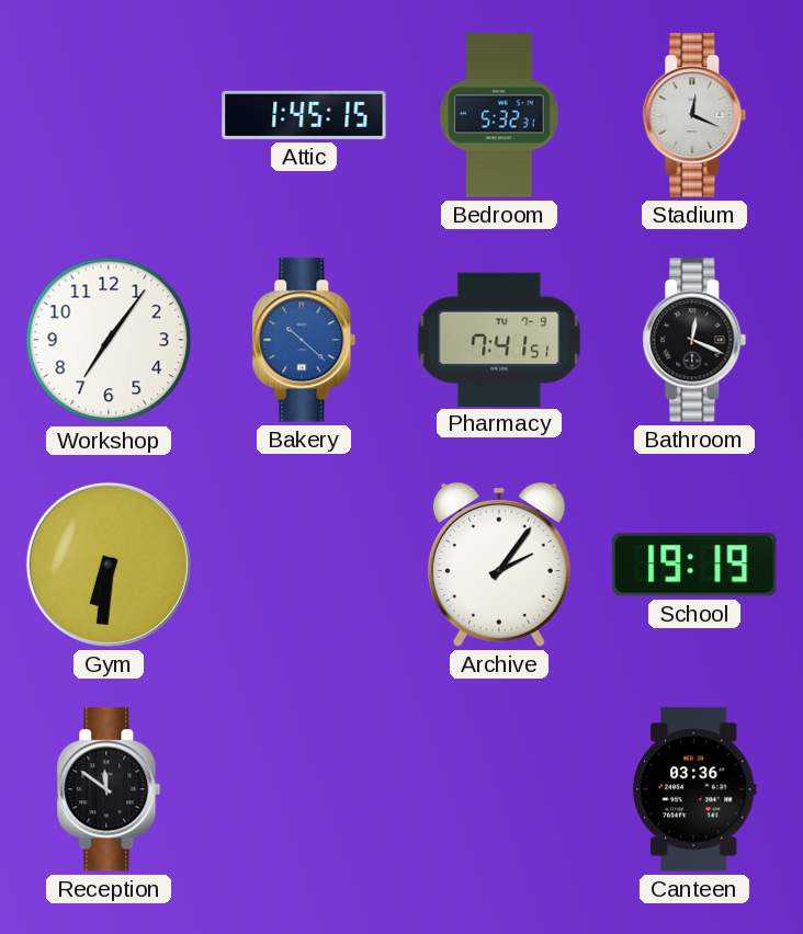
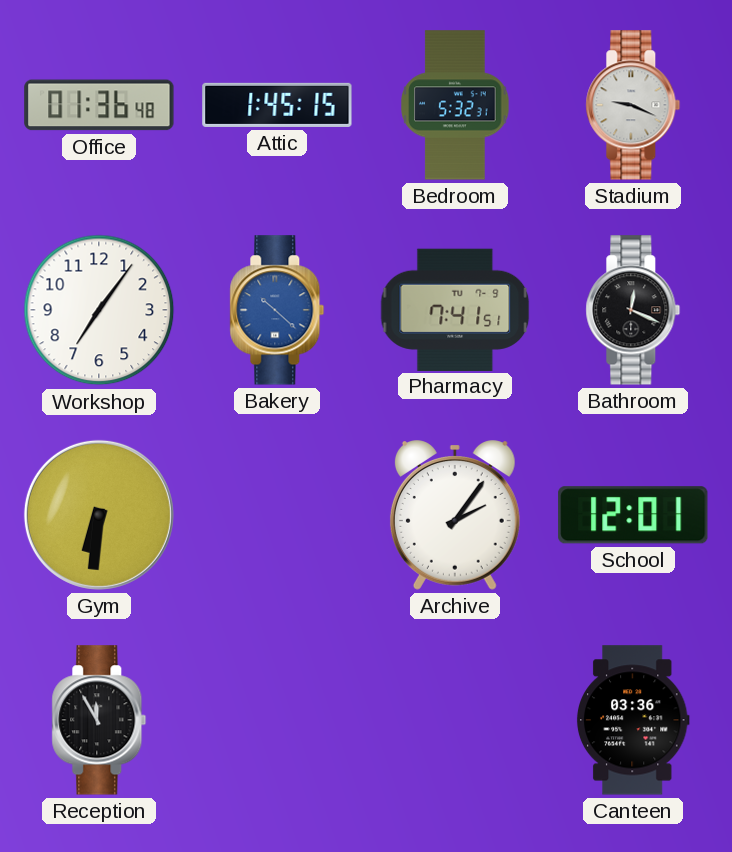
Office: none -> 01:36
Stadium: 12:19 -> 9:19
School: 19:19 -> 12:01
Reception: 11:51 -> 11:55
